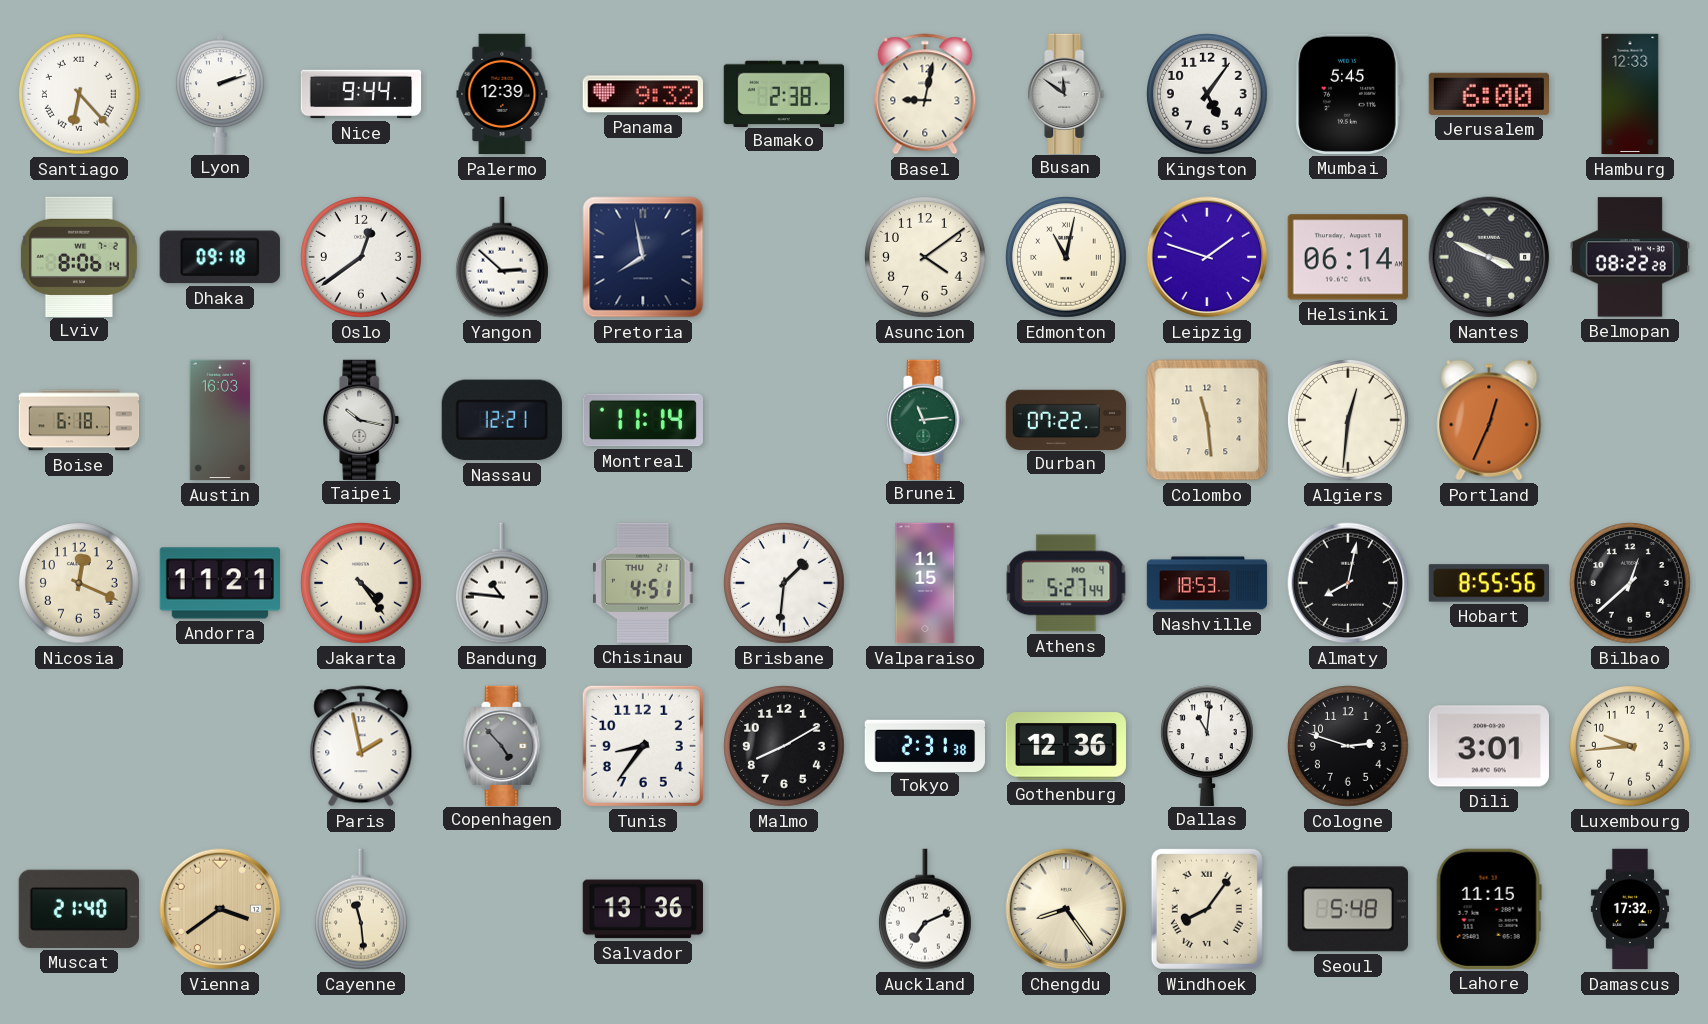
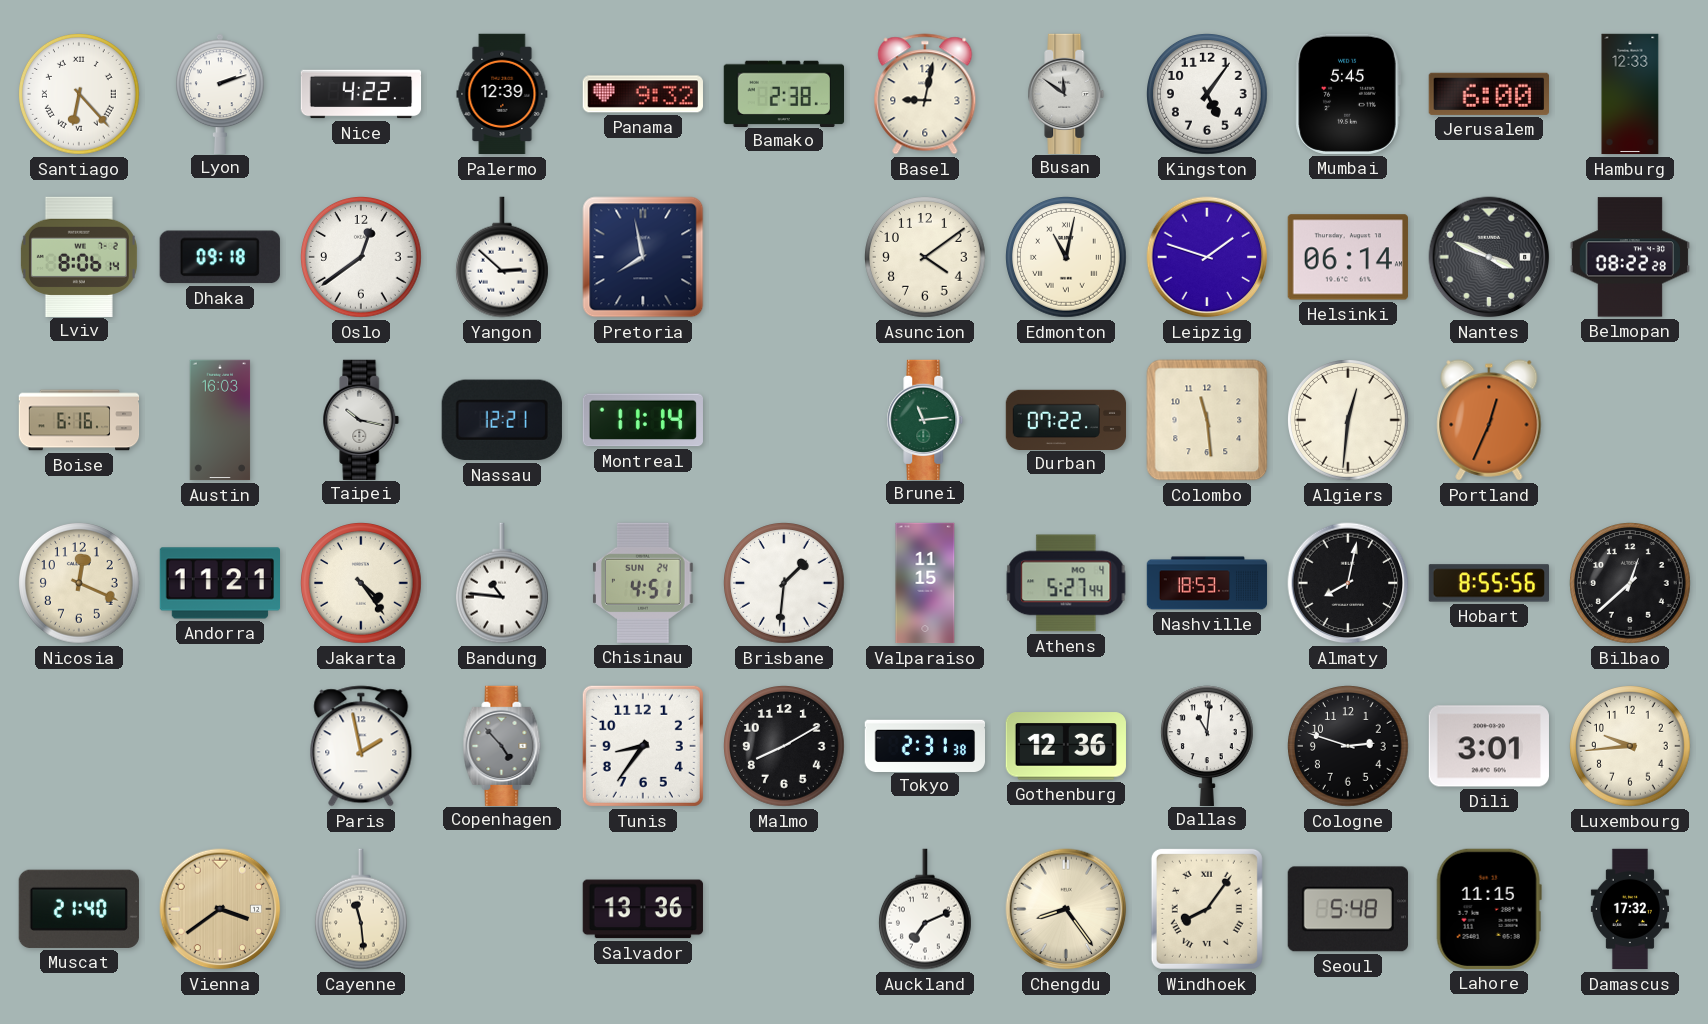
Nice: 9:44 -> 4:22
Boise: 6:18 -> 6:16
Chisinau date: THU 21 -> SUN 24
